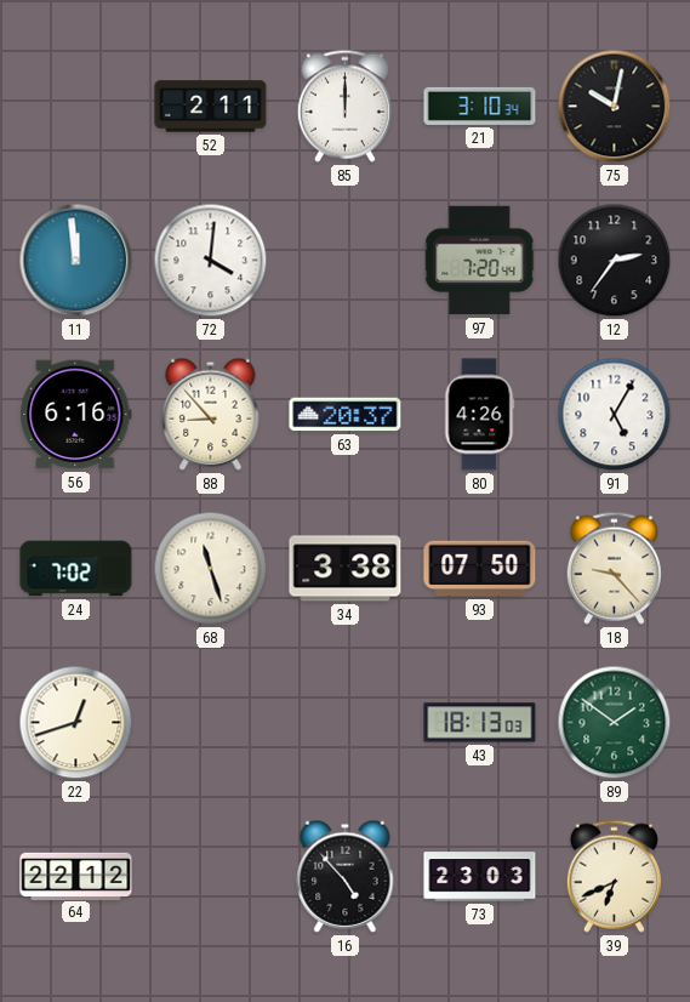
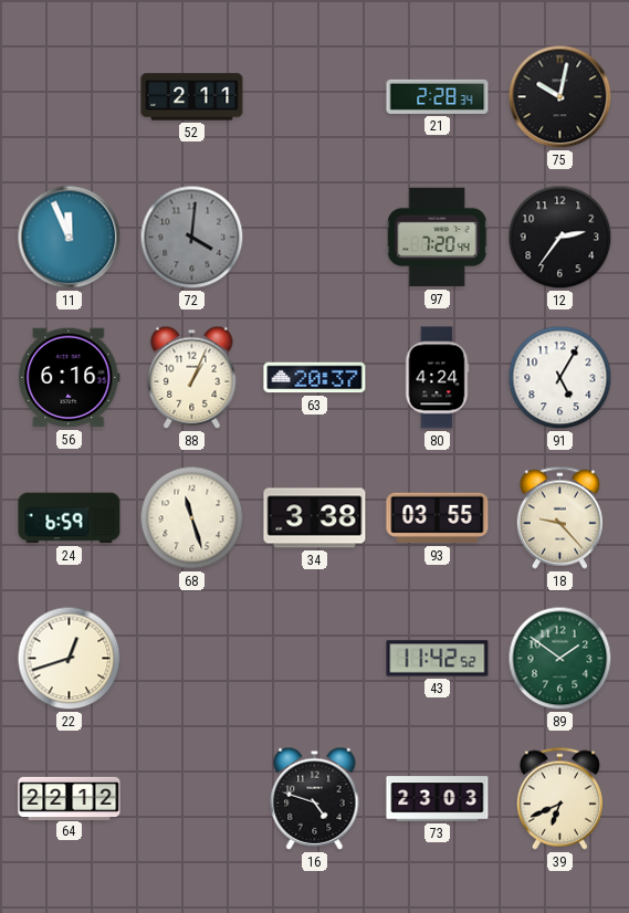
85: 12:00 -> none
21: 3:10 -> 2:28
11: 11:59 -> 11:56
72 dial: white -> grey
88: 8:53 -> 1:04
80: 4:26 -> 4:24
24: 7:02 -> 6:59
93: 07:50 -> 03:55
43: 18:13 -> 11:42
16: 4:53 -> 4:48
